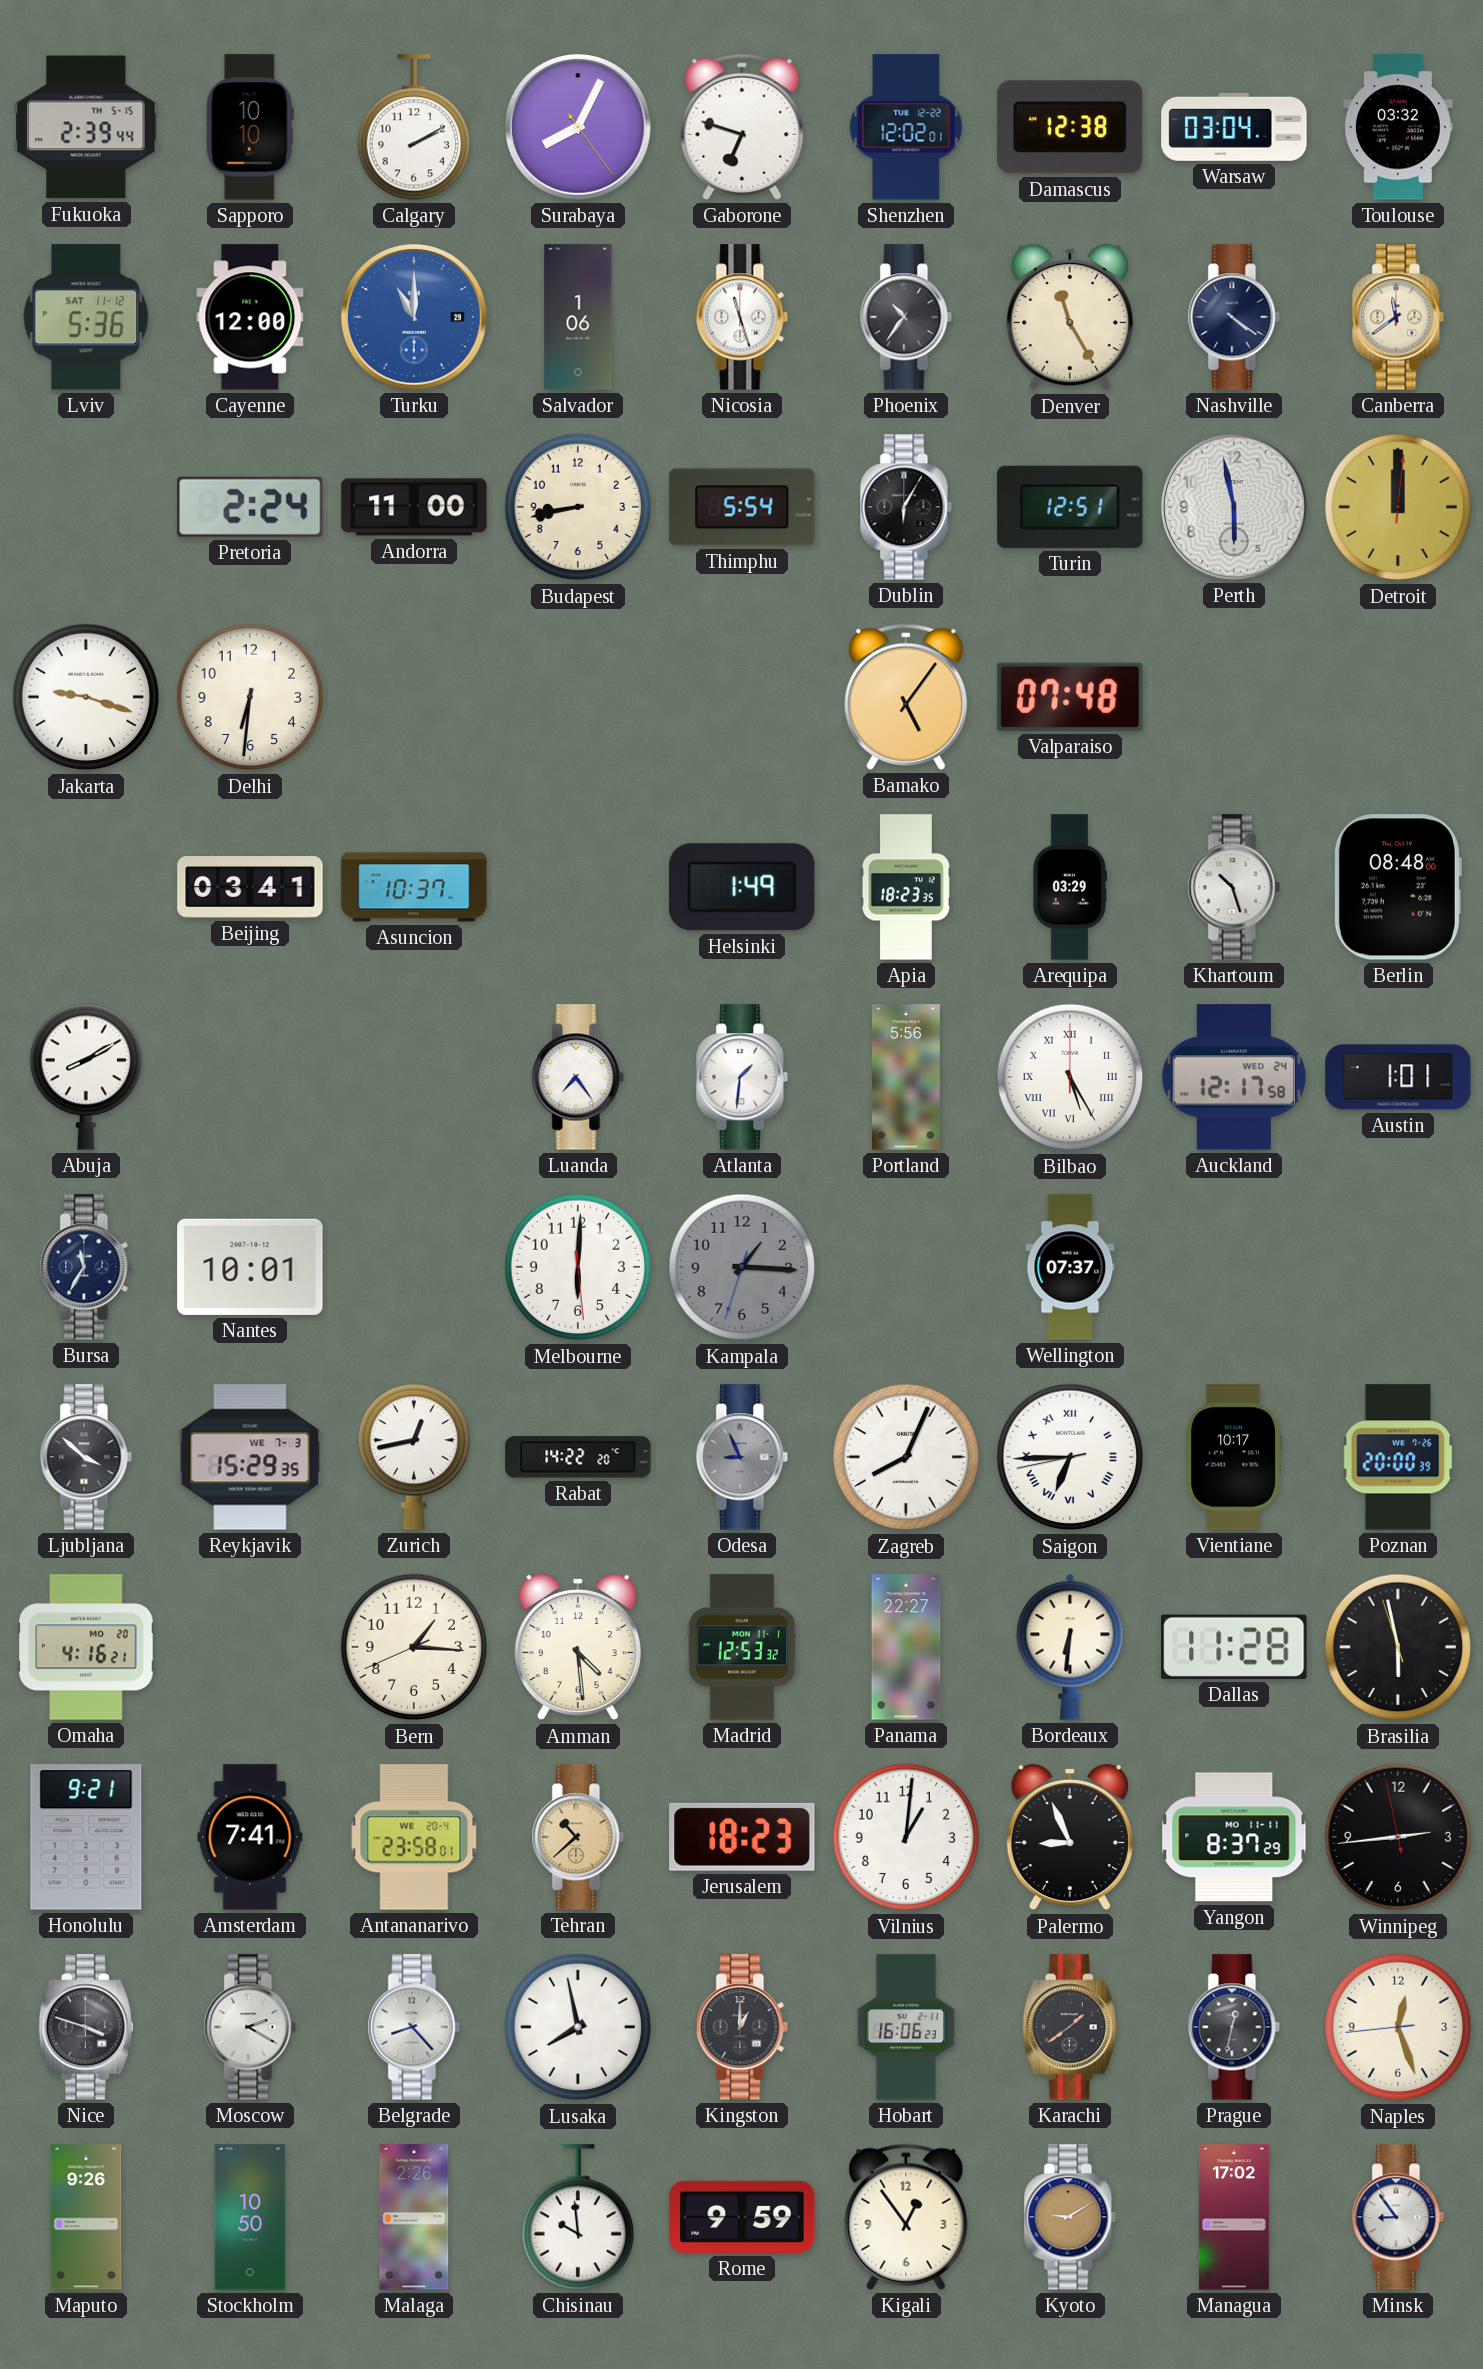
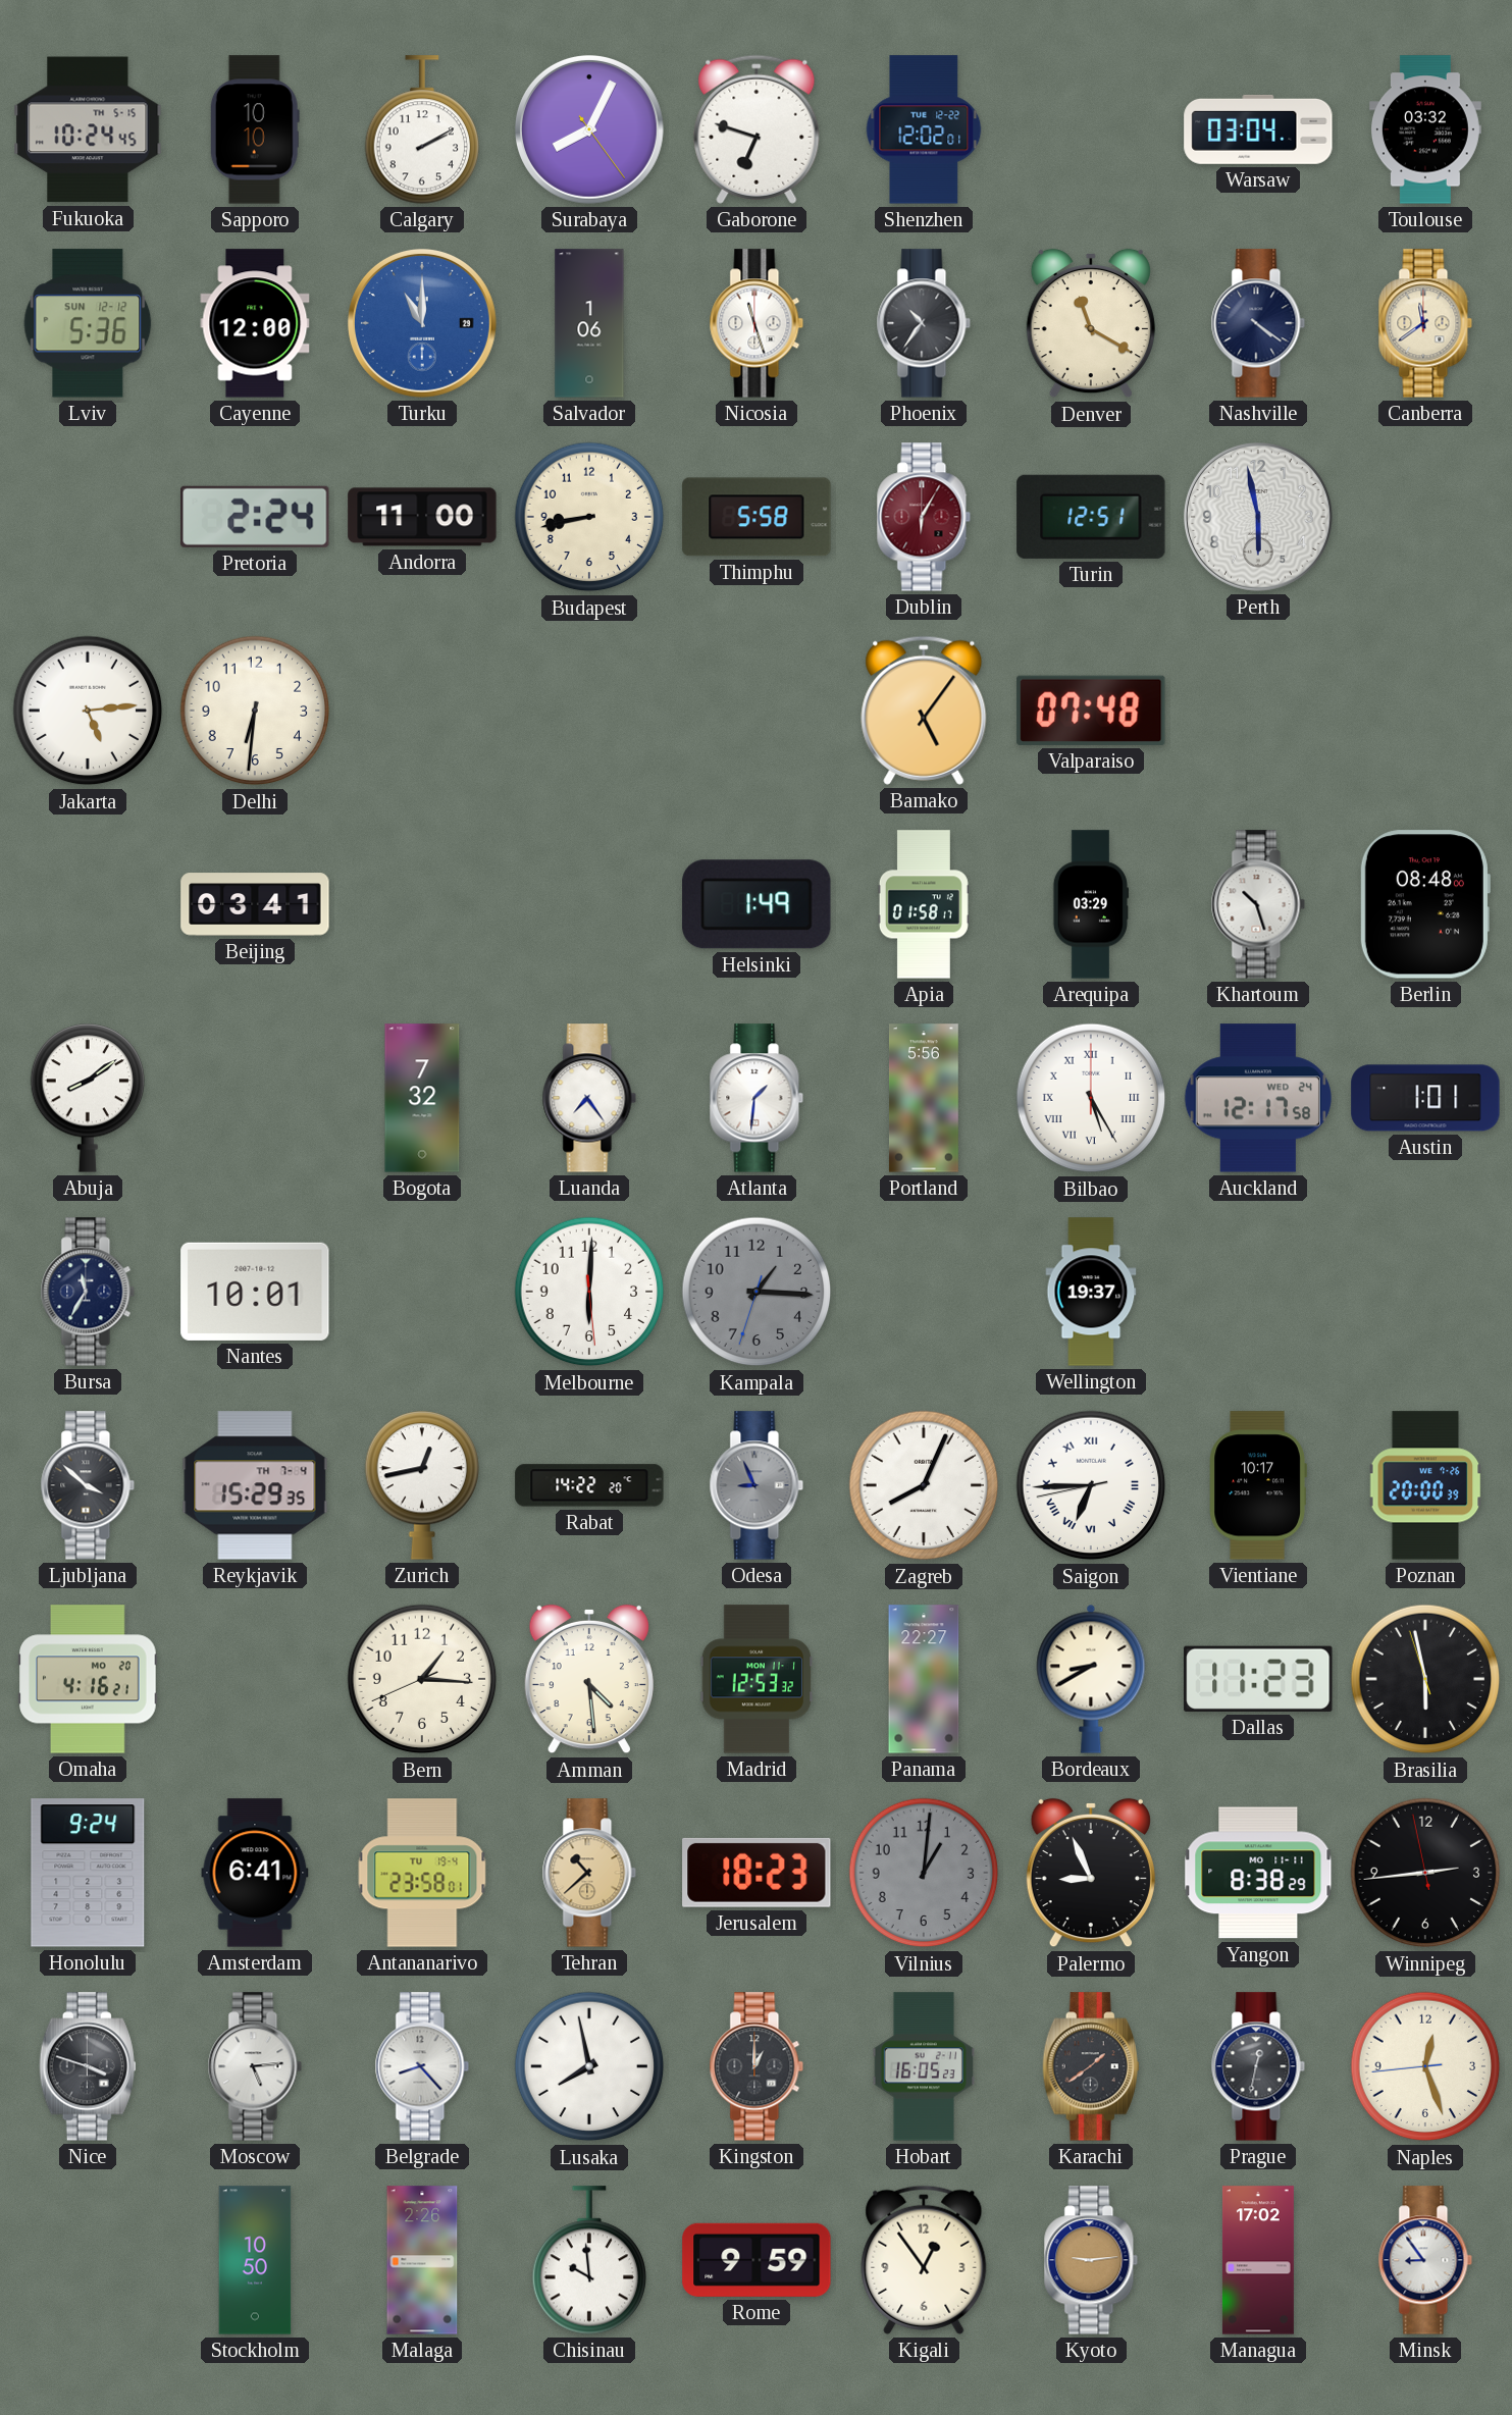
Fukuoka: 2:39 -> 10:24
Damascus: 12:38 -> none
Lviv date: SAT 11-12 -> SUN 12-12
Denver: 11:25 -> 11:20
Thimphu: 5:54 -> 5:58
Dublin dial: black -> burgundy
Detroit: 12:00 -> none
Jakarta: 9:18 -> 5:14
Asuncion: 10:37 -> none
Apia: 18:23 -> 01:58
Abuja: 8:10 -> 8:09
Bogota: none -> 7:32
Wellington: 07:37 -> 19:37
Reykjavik date: WE 7-3 -> TH 7-4
Bordeaux: 6:31 -> 8:40
Dallas: 11:28 -> 11:23
Honolulu: 9:21 -> 9:24
Amsterdam: 7:41 -> 6:41
Antananarivo date: WE 20-4 -> TU 19-4
Vilnius dial: white -> grey
Yangon: 8:37 -> 8:38
Moscow: 2:20 -> 5:14
Hobart: 16:06 -> 16:05
Maputo: 9:26 -> none
Kyoto: 9:10 -> 9:14
